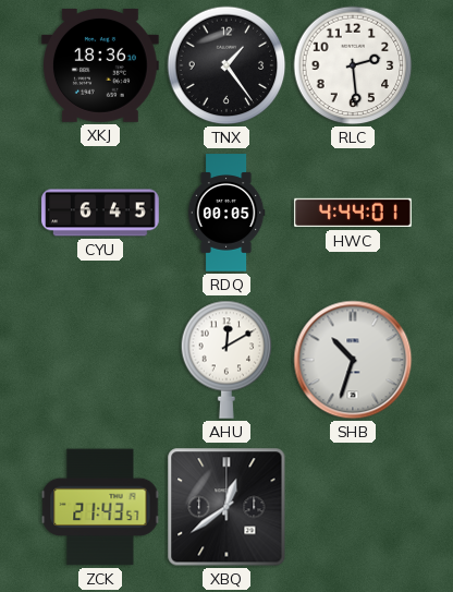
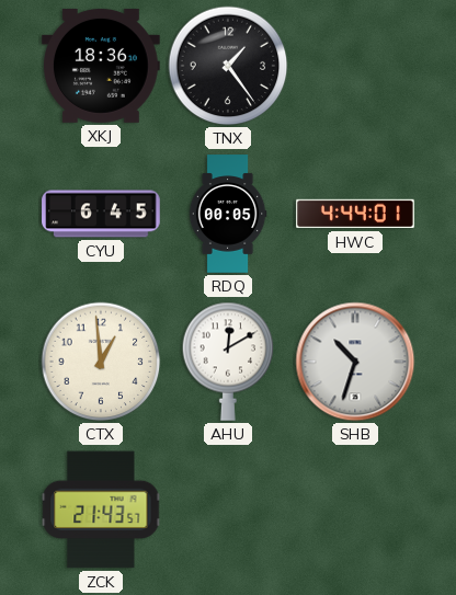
RLC: 2:29 -> none
CTX: none -> 12:59
XBQ: 12:39 -> none
